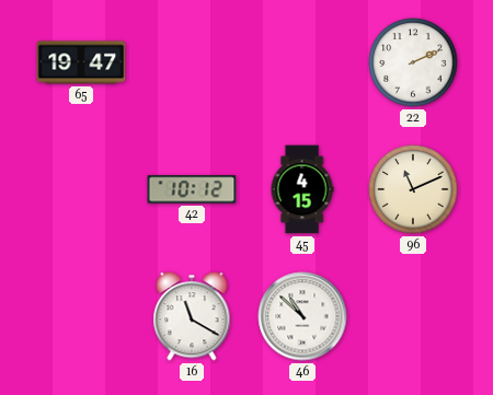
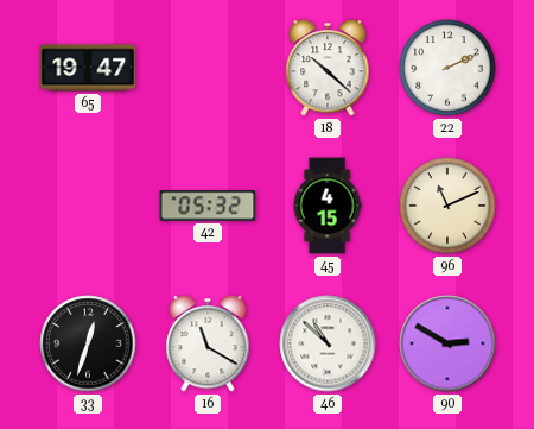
18: none -> 10:22
42: 10:12 -> 05:32
33: none -> 12:33
90: none -> 2:50
